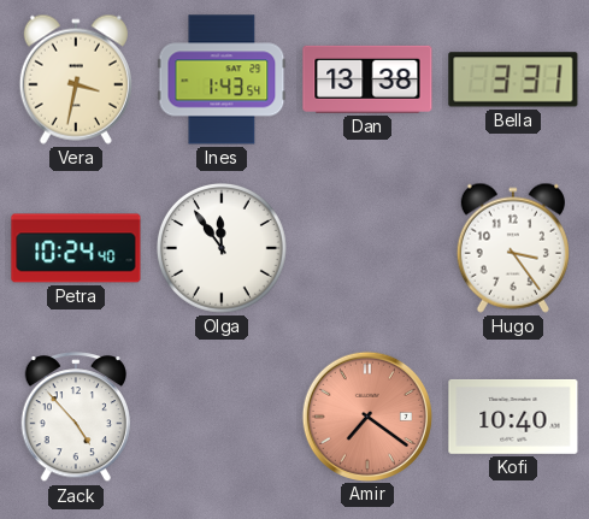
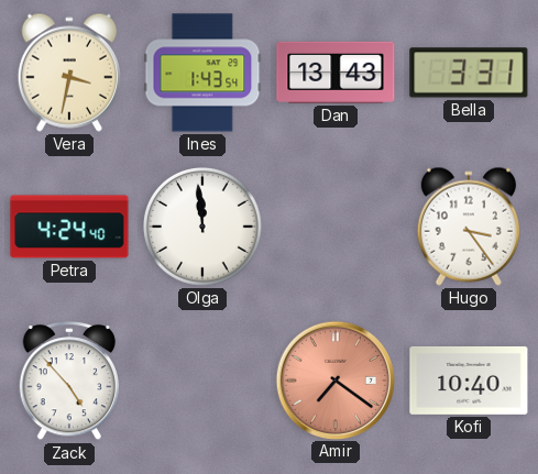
Dan: 13:38 -> 13:43
Petra: 10:24 -> 4:24
Olga: 11:54 -> 11:59
